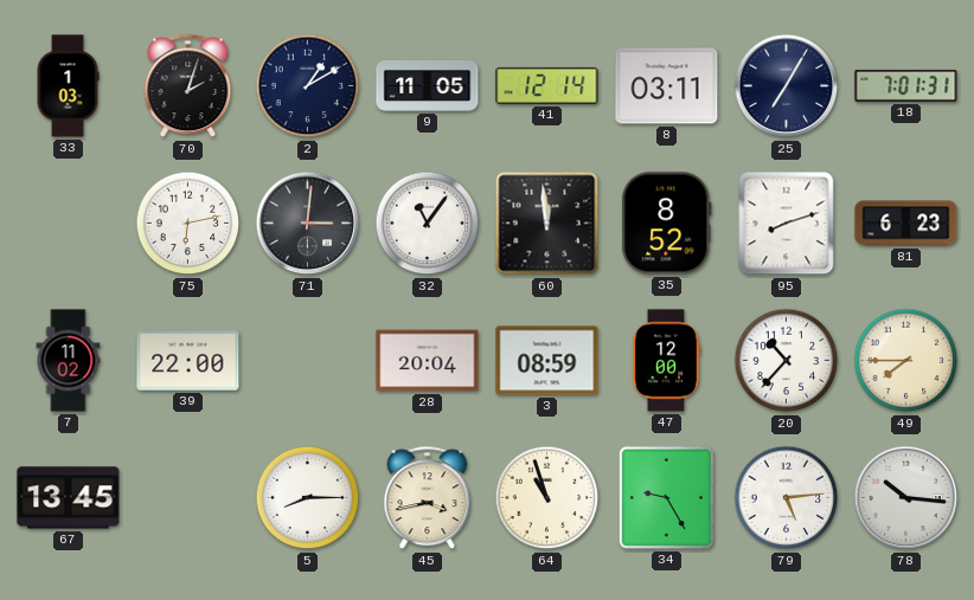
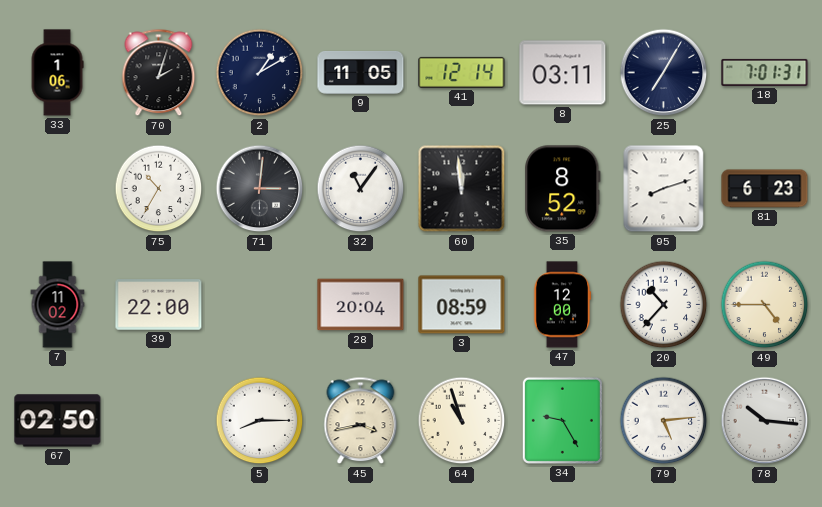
33: 1:03 -> 1:06
75: 6:13 -> 10:35
49: 7:45 -> 4:45
67: 13:45 -> 02:50
